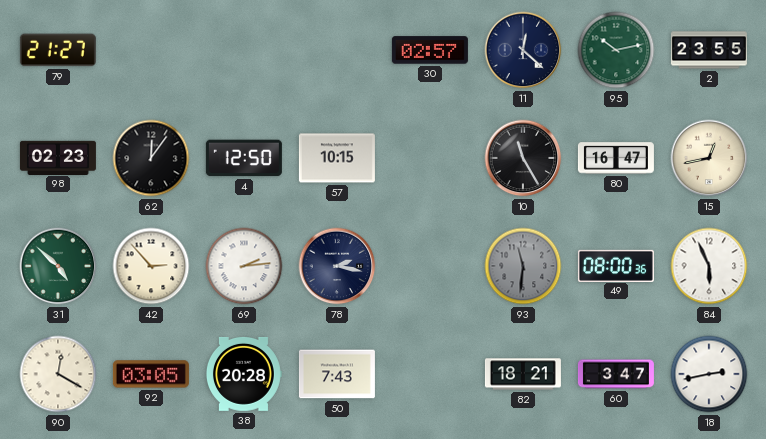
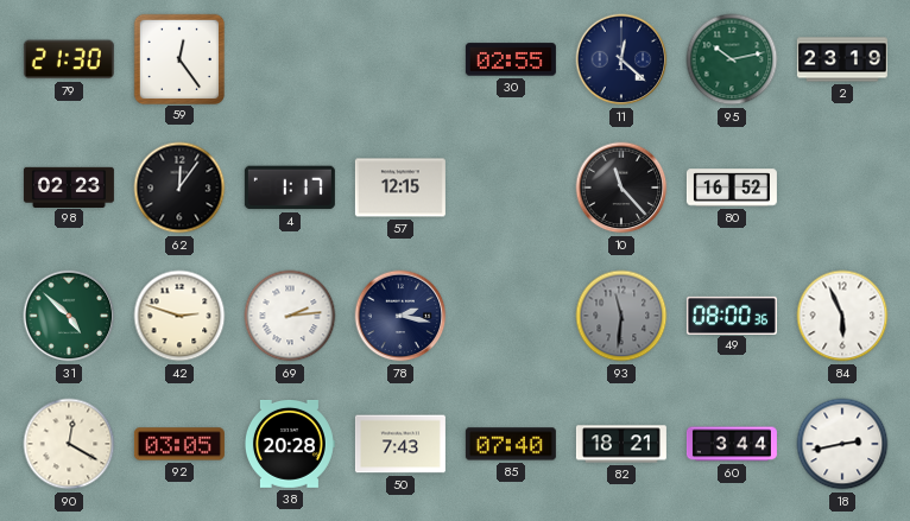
79: 21:27 -> 21:30
59: none -> 12:24
30: 02:57 -> 02:55
2: 23:55 -> 23:19
4: 12:50 -> 1:17
57: 10:15 -> 12:15
10: 11:25 -> 11:23
80: 16:47 -> 16:52
15: 12:43 -> none
42: 2:53 -> 2:48
85: none -> 07:40
60: 3:47 -> 3:44
